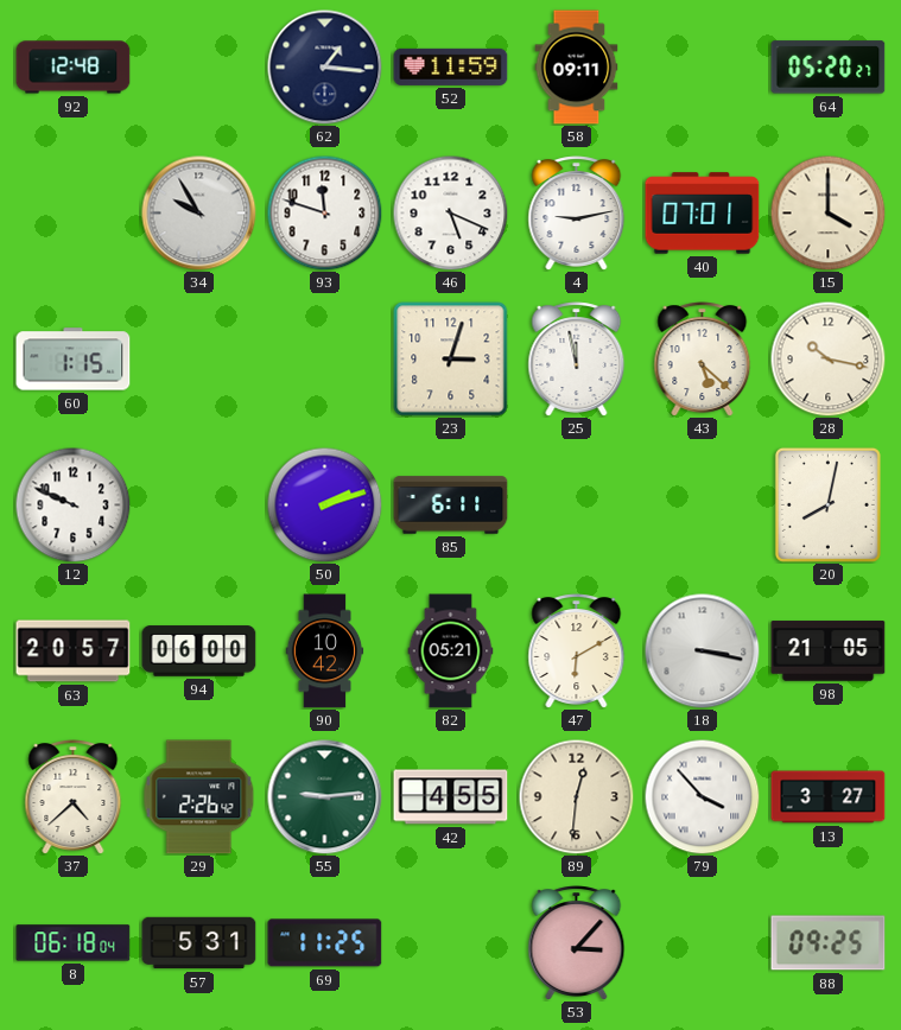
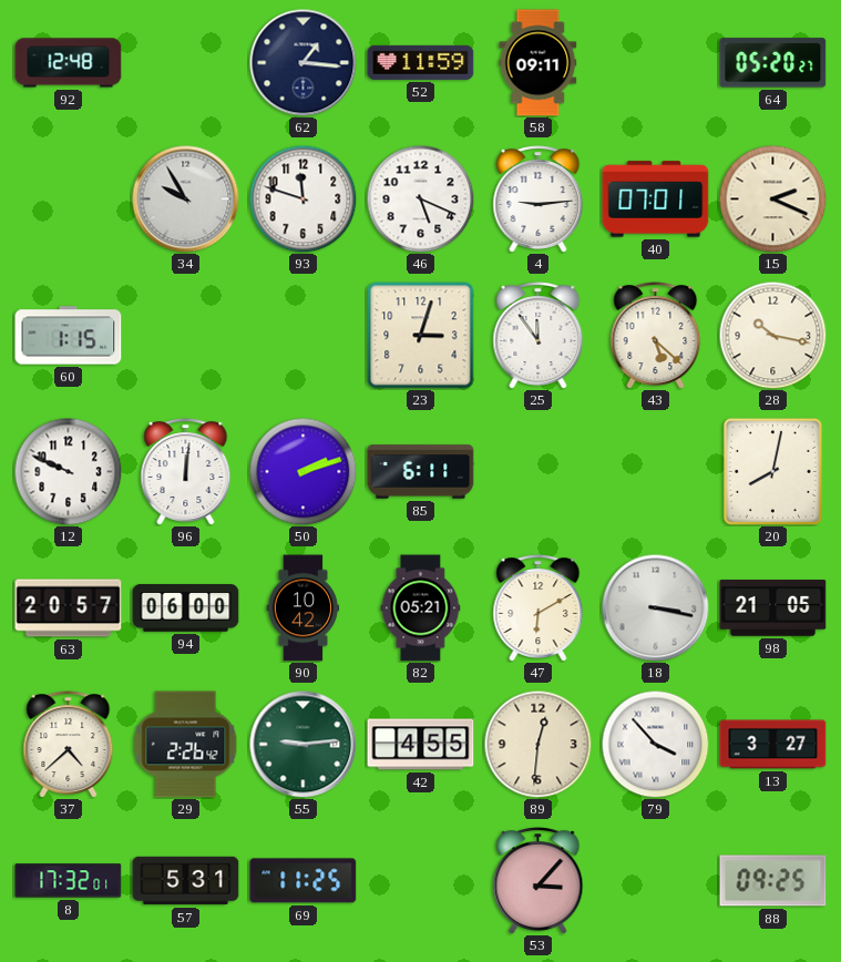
4: 9:13 -> 9:14
15: 4:00 -> 2:19
25: 11:58 -> 11:54
96: none -> 12:01
8: 06:18 -> 17:32
